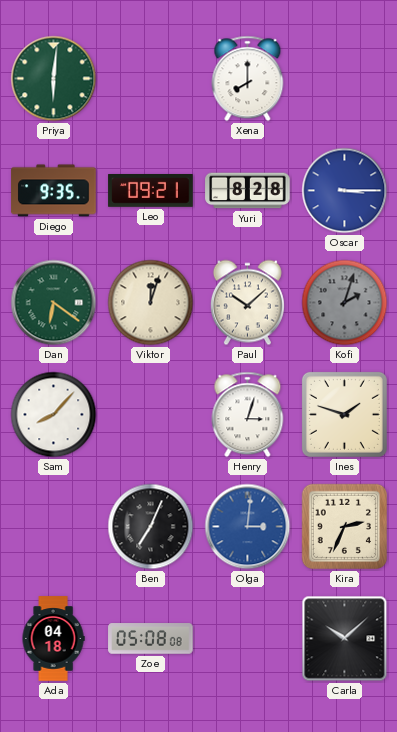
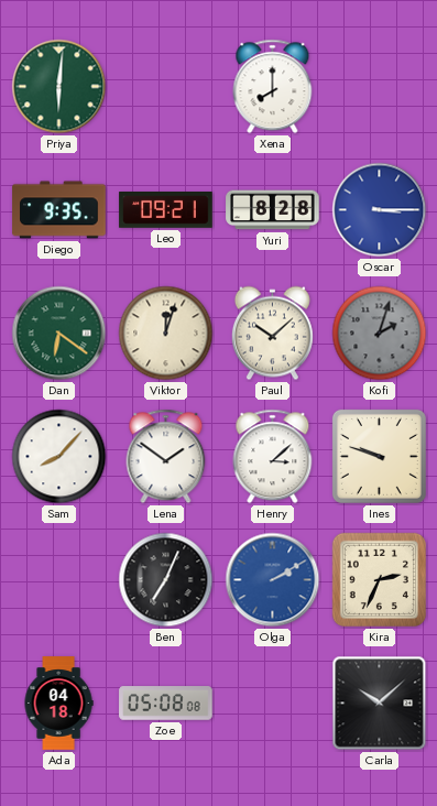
Lena: none -> 1:51
Henry: 3:03 -> 3:08
Ines: 1:48 -> 9:48
Olga: 3:01 -> 2:10
